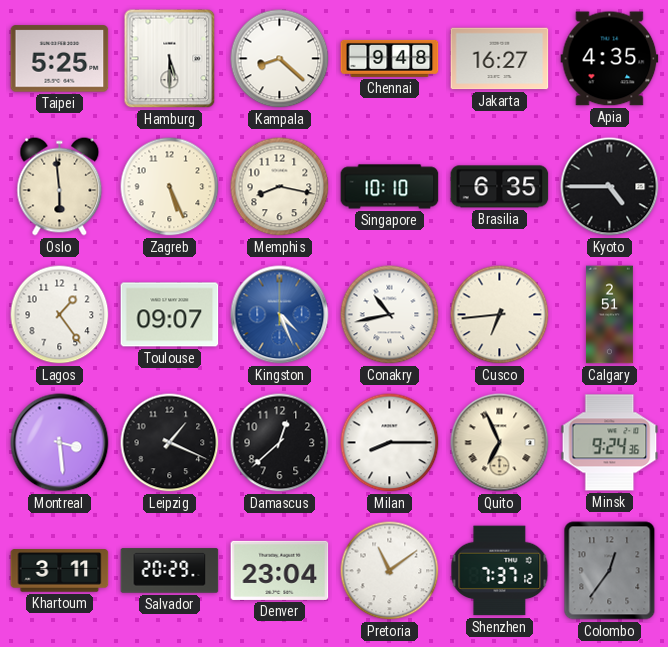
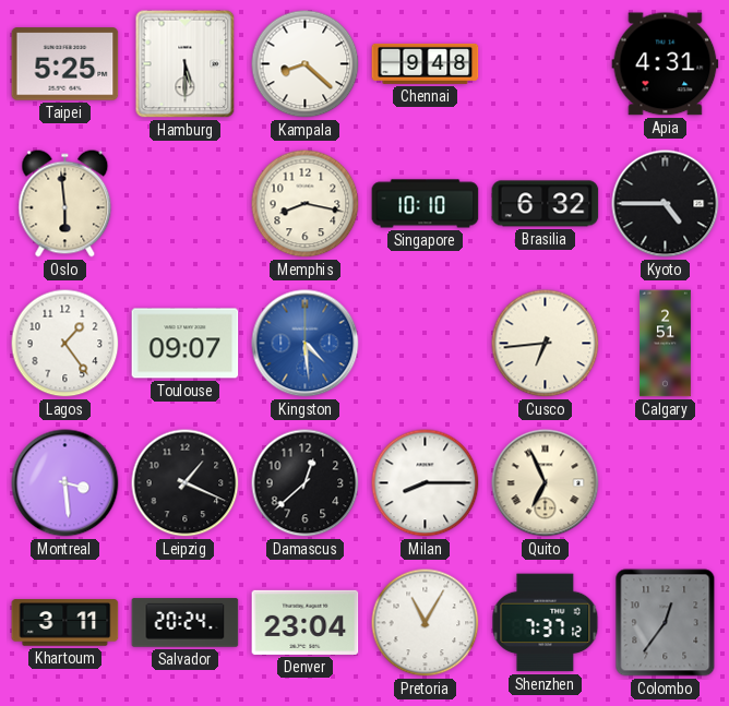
Jakarta: 16:27 -> none
Apia: 4:35 -> 4:31
Zagreb: 5:26 -> none
Brasilia: 6:35 -> 6:32
Kingston: 4:26 -> 4:29
Conakry: 10:43 -> none
Minsk: 9:24 -> none
Salvador: 20:29 -> 20:24
Pretoria: 11:09 -> 11:05
